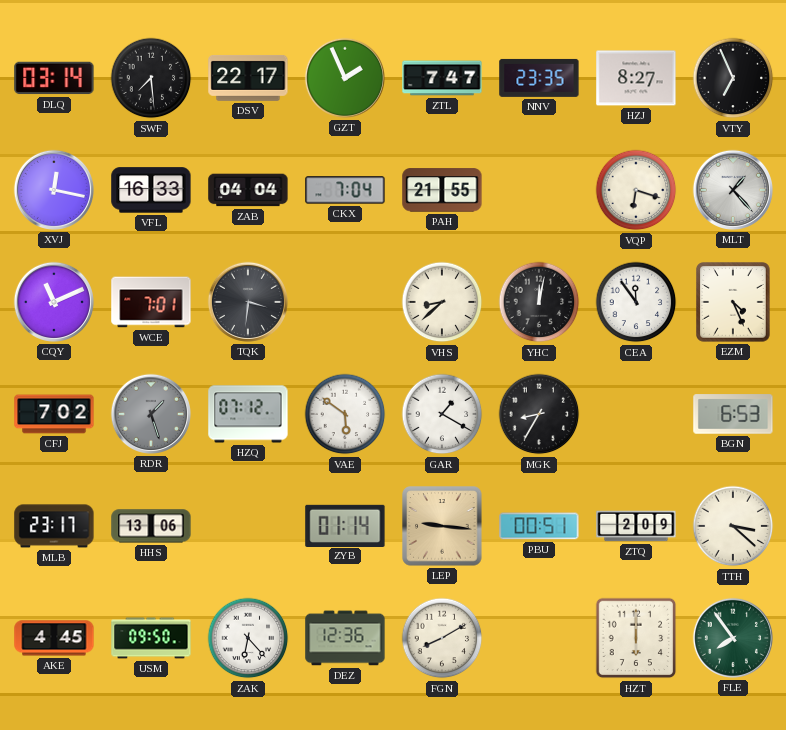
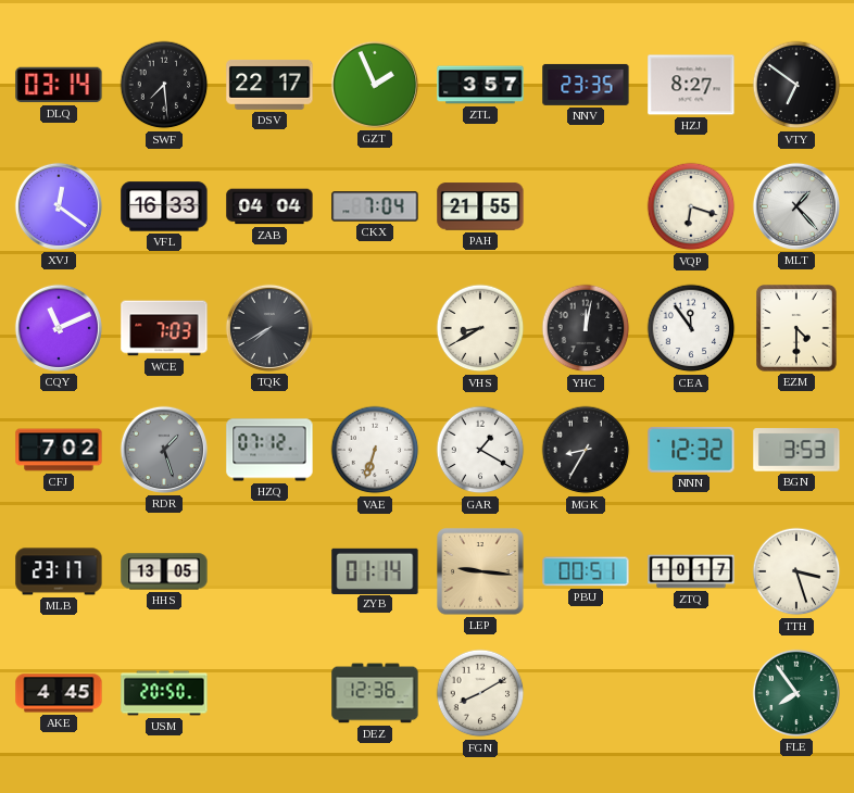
ZTL: 7:47 -> 3:57
VTY: 6:56 -> 6:51
XVJ: 12:17 -> 12:21
WCE: 7:01 -> 7:03
TQK: 3:31 -> 7:40
VHS: 8:38 -> 8:40
EZM: 4:26 -> 4:30
VAE: 5:51 -> 6:33
NNN: none -> 12:32
BGN: 6:53 -> 3:53
HHS: 13:06 -> 13:05
ZTQ: 2:09 -> 10:17
TTH: 3:22 -> 3:27
USM: 09:50 -> 20:50
ZAK: 6:23 -> none
HZT: 6:00 -> none
